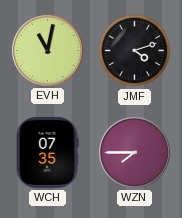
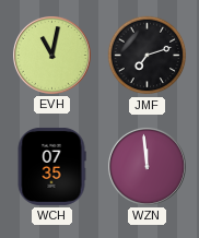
JMF: 4:12 -> 7:12
WZN: 7:45 -> 11:59
